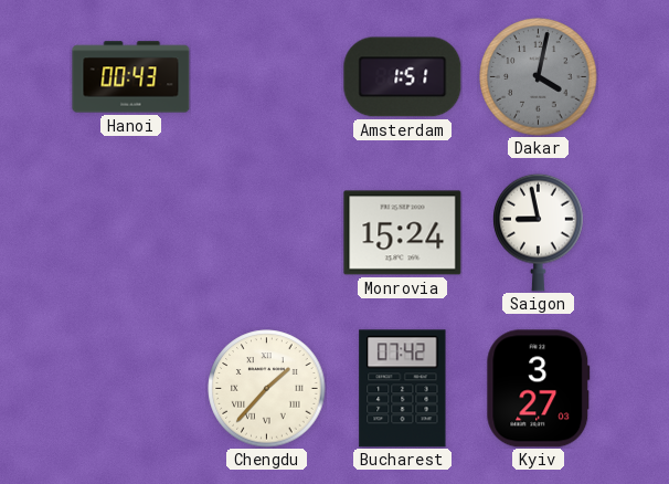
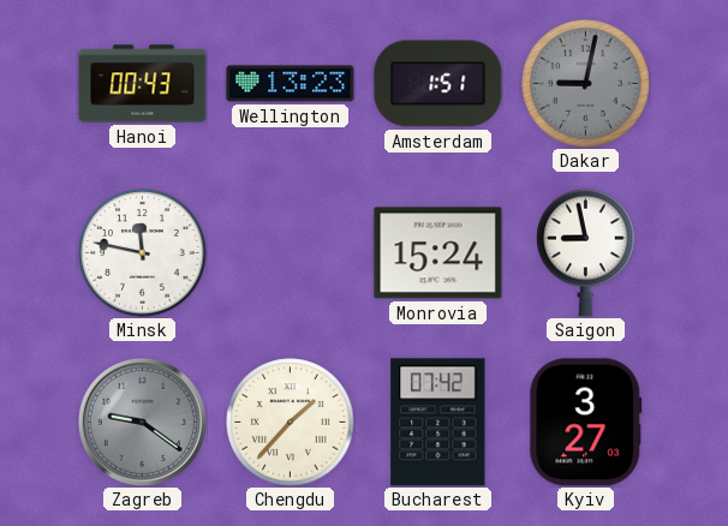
Wellington: none -> 13:23
Dakar: 4:02 -> 9:02
Minsk: none -> 11:47
Zagreb: none -> 9:21
